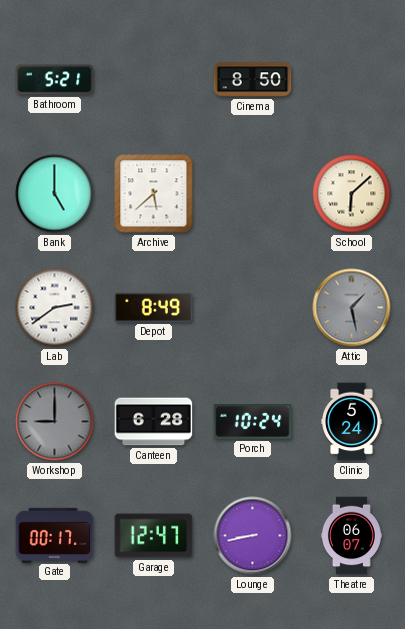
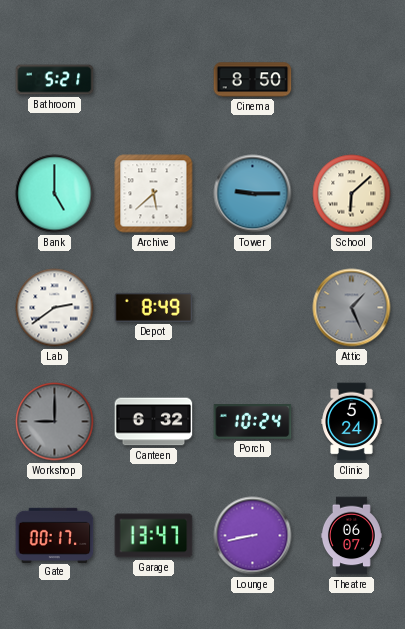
Tower: none -> 9:15
Attic: 1:28 -> 1:26
Canteen: 6:28 -> 6:32
Garage: 12:47 -> 13:47
